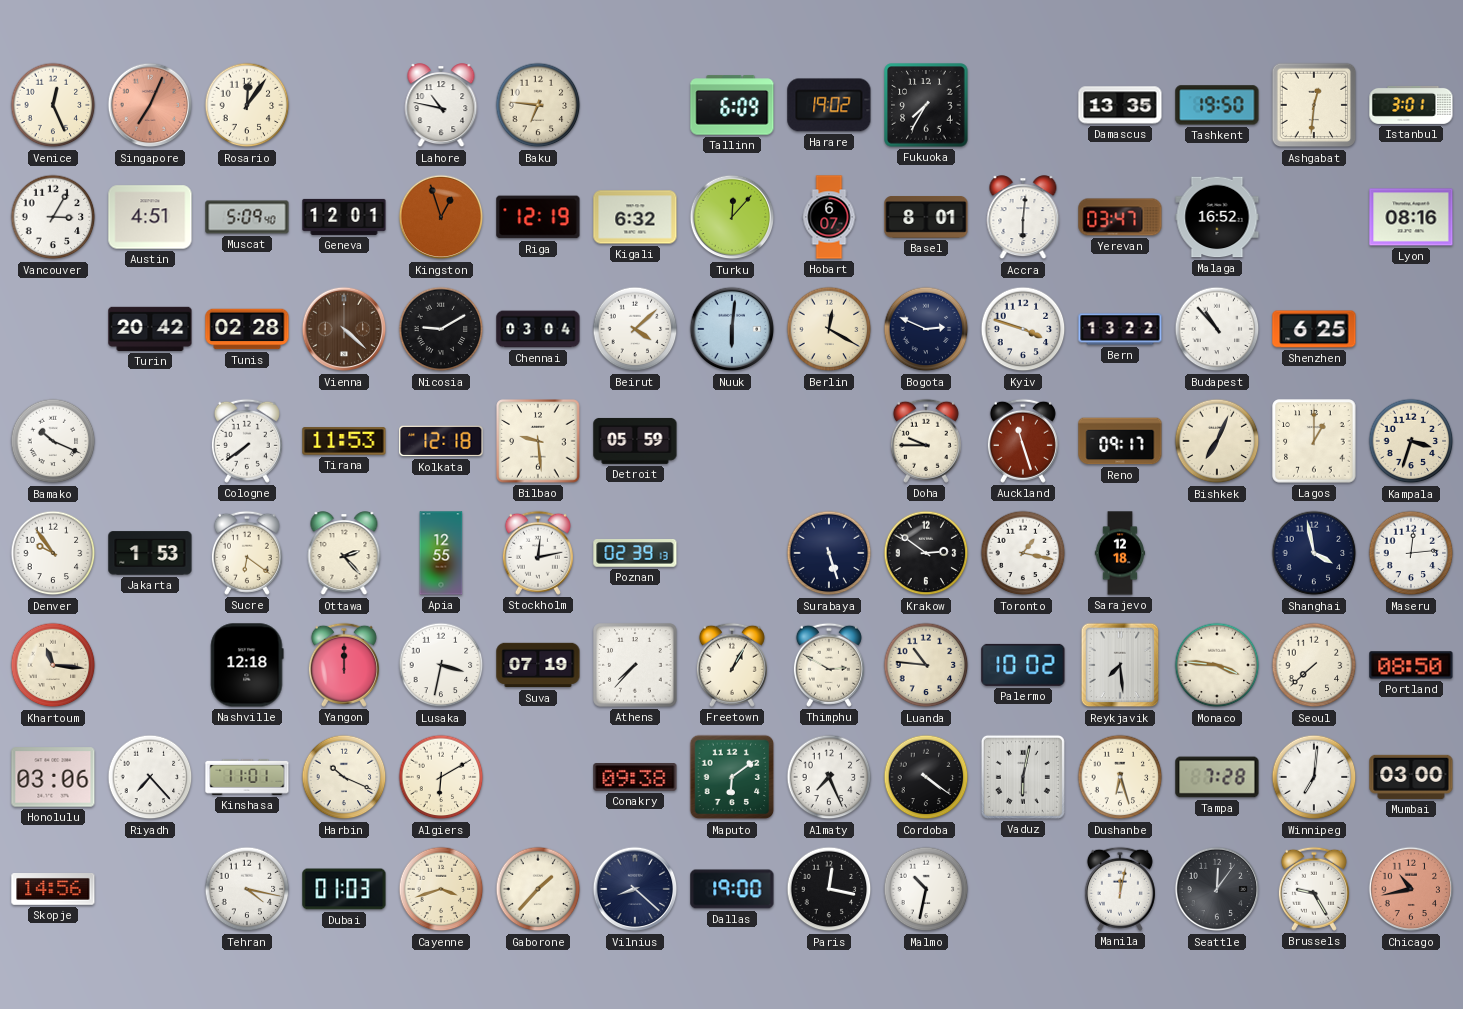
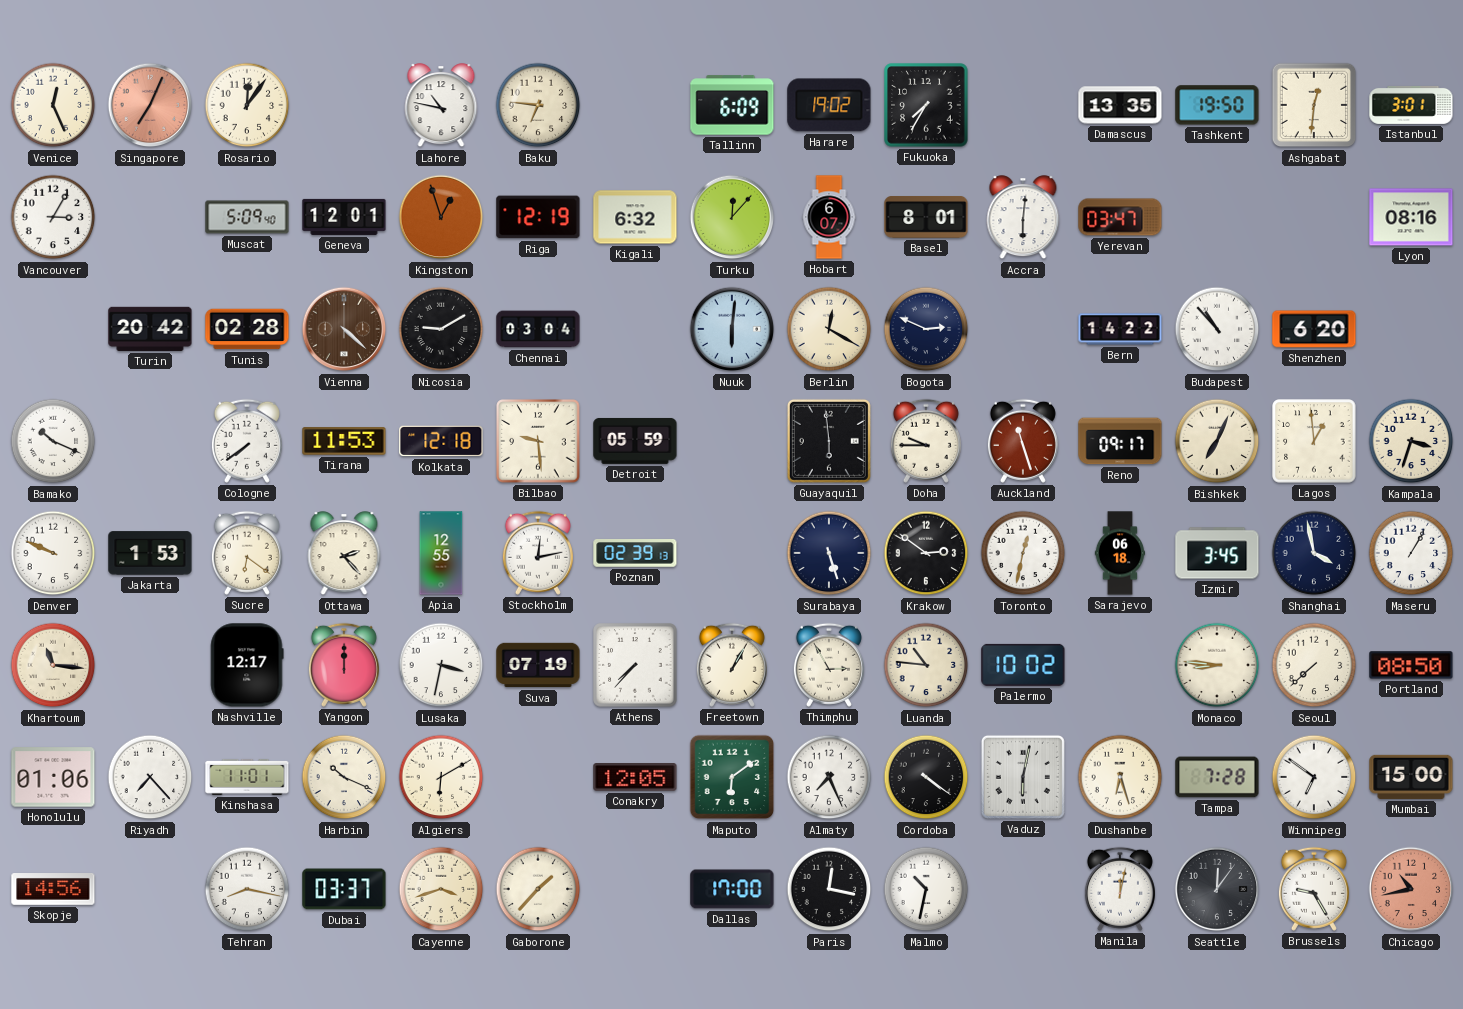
Austin: 4:51 -> none
Malaga: 16:52 -> none
Beirut: 4:08 -> none
Kyiv: 3:48 -> none
Bern: 13:22 -> 14:22
Shenzhen: 6:25 -> 6:20
Guayaquil: none -> 5:59
Lagos: 1:00 -> 12:59
Denver: 9:54 -> 9:49
Toronto: 1:17 -> 12:32
Sarajevo: 12:18 -> 06:18
Izmir: none -> 3:45
Maseru: 12:14 -> 1:05
Nashville: 12:18 -> 12:17
Thimphu: 2:50 -> 2:55
Reykjavik: 7:29 -> none
Monaco: 3:46 -> 8:46
Honolulu: 03:06 -> 01:06
Conakry: 09:38 -> 12:05
Winnipeg: 7:01 -> 6:51
Mumbai: 03:00 -> 15:00
Tehran: 4:17 -> 8:17
Dubai: 01:03 -> 03:37
Vilnius: 8:22 -> none
Dallas: 19:00 -> 17:00
